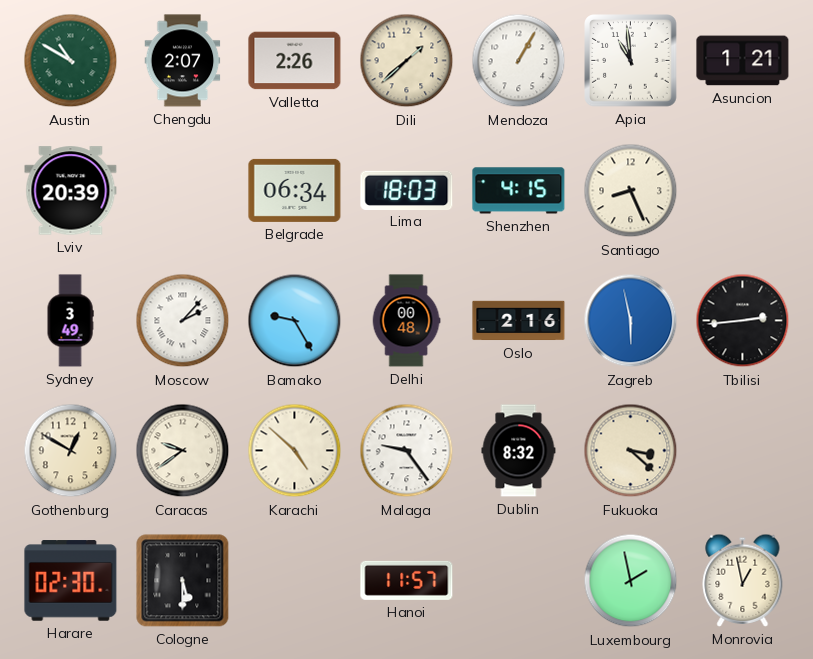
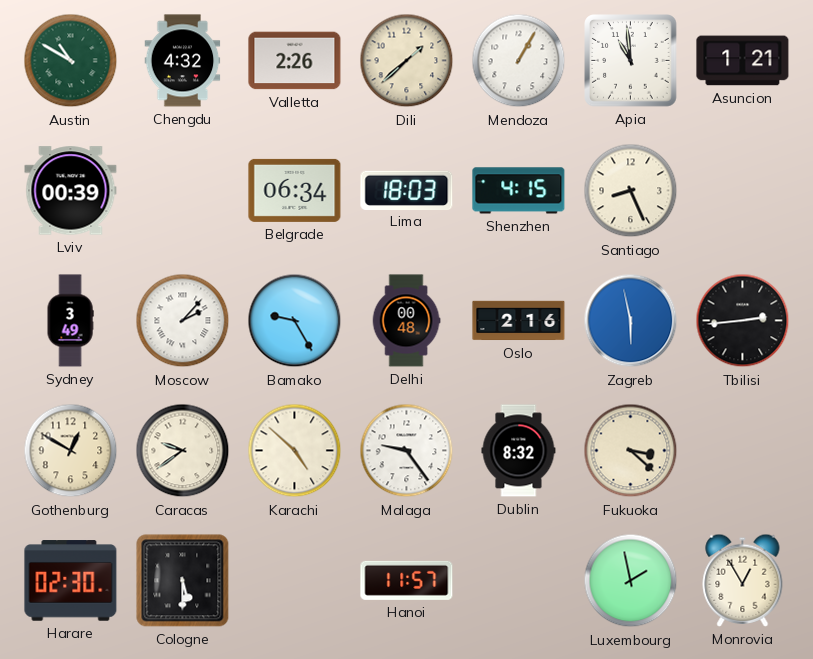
Chengdu: 2:07 -> 4:32
Lviv: 20:39 -> 00:39
Monrovia: 12:58 -> 12:55
